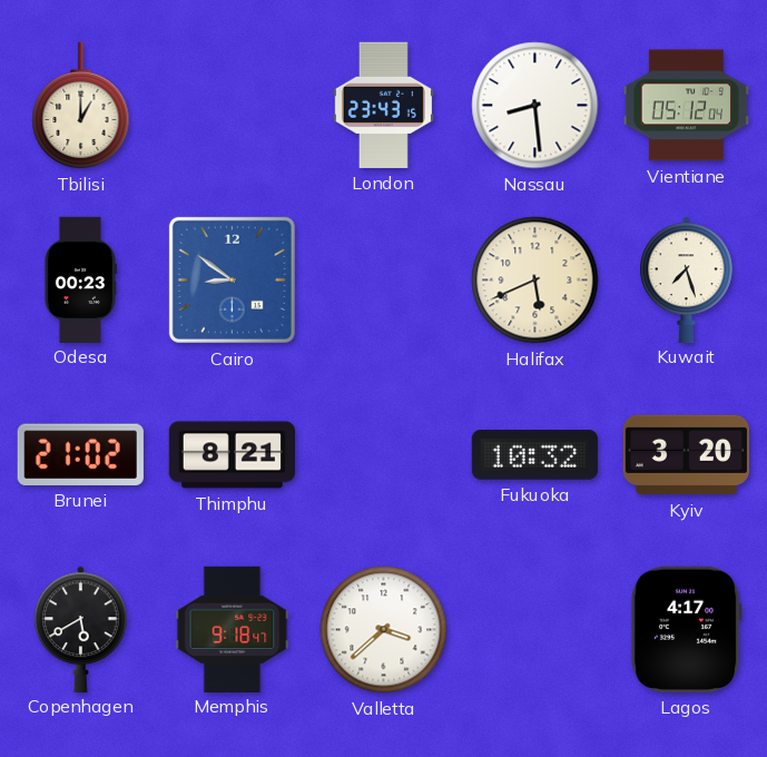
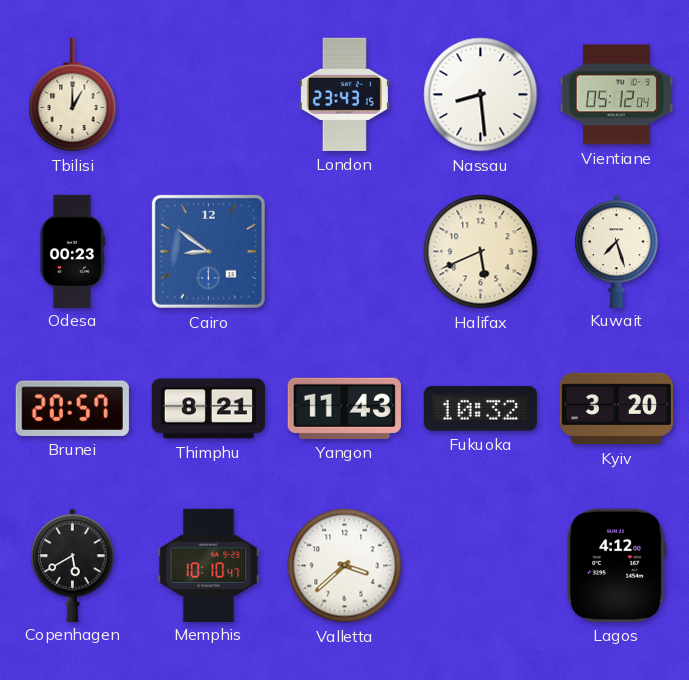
Brunei: 21:02 -> 20:57
Yangon: none -> 11:43
Memphis: 9:18 -> 10:10
Lagos: 4:17 -> 4:12
